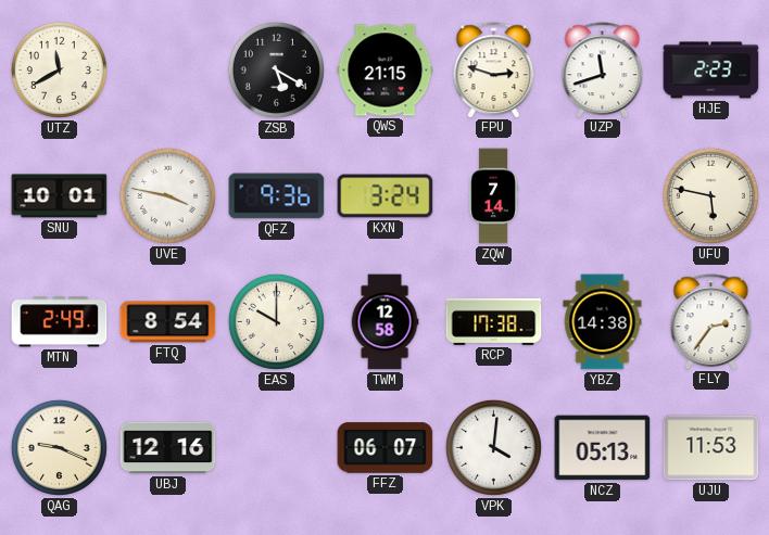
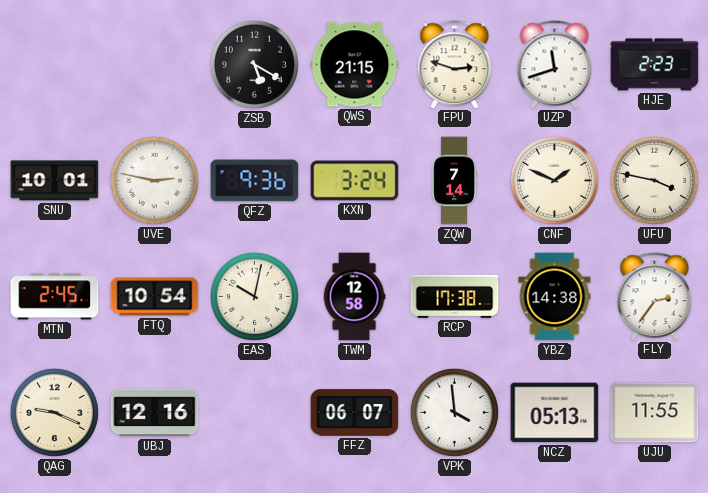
UTZ: 11:40 -> none
UVE: 3:47 -> 2:47
CNF: none -> 1:49
UFU: 5:47 -> 3:47
MTN: 2:49 -> 2:45
FTQ: 8:54 -> 10:54
EAS: 10:00 -> 10:02
VPK: 4:01 -> 3:59
UJU: 11:53 -> 11:55
